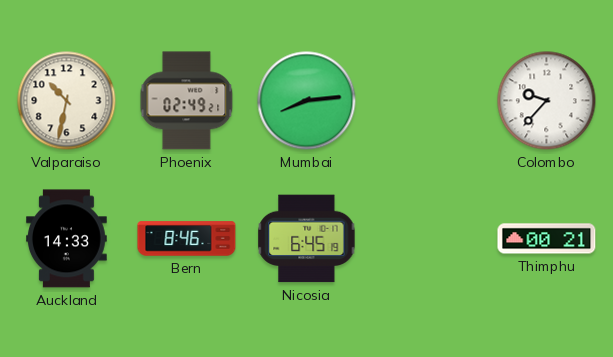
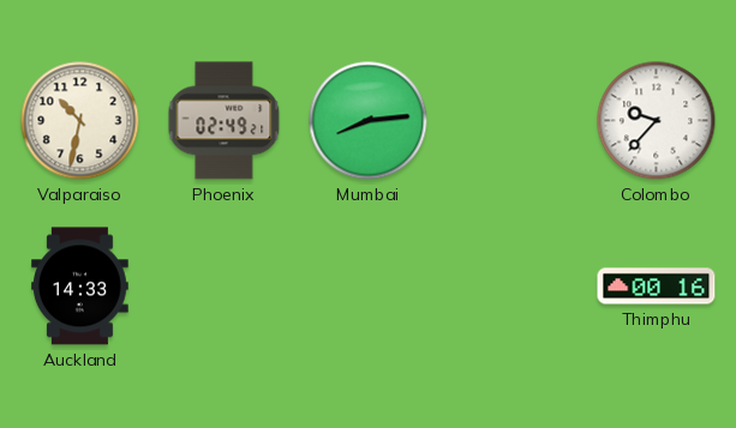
Bern: 8:46 -> none
Nicosia: 6:45 -> none
Thimphu: 00:21 -> 00:16
